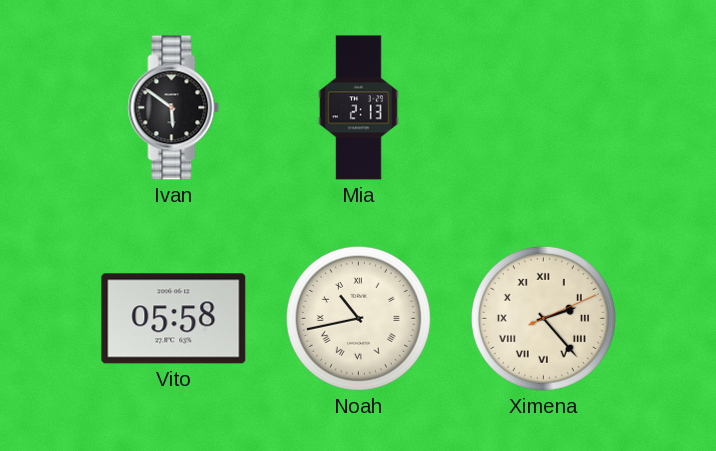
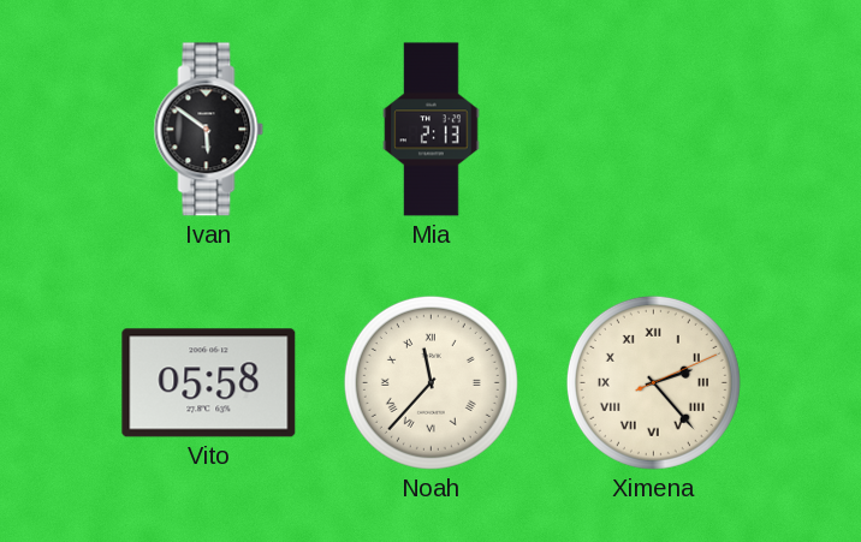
Noah: 10:43 -> 11:37
